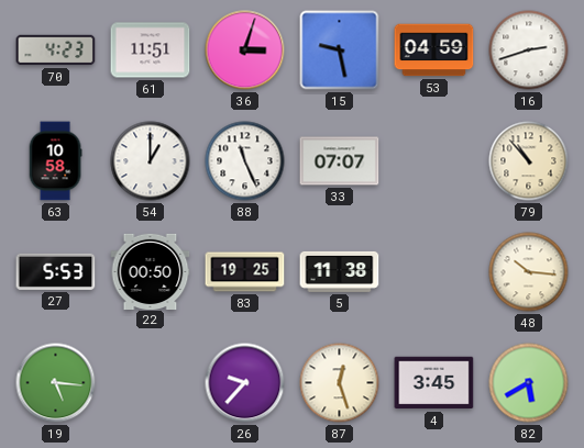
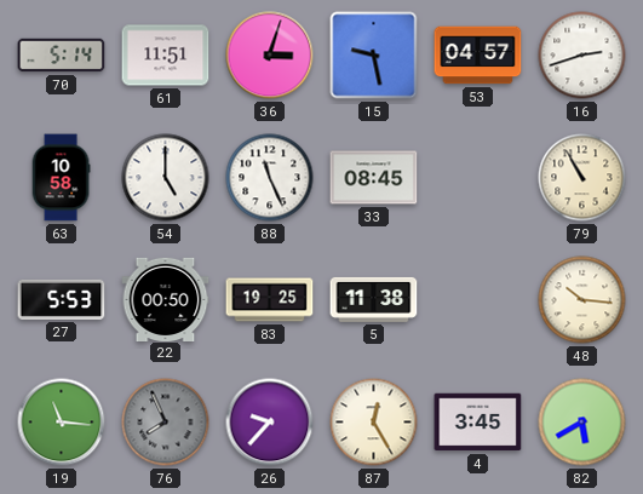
70: 4:23 -> 5:14
53: 04:59 -> 04:57
54: 1:00 -> 5:00
33: 07:07 -> 08:45
79: 10:53 -> 10:55
19: 5:16 -> 11:16
76: none -> 7:56
87: 12:27 -> 12:25
